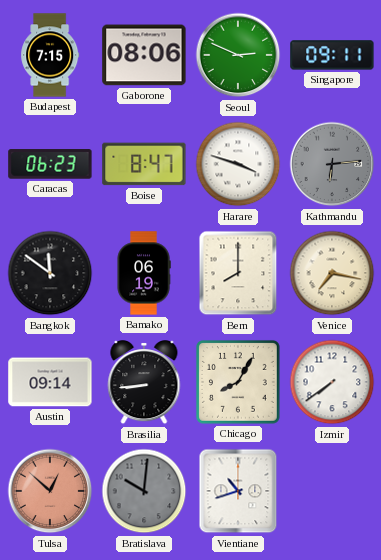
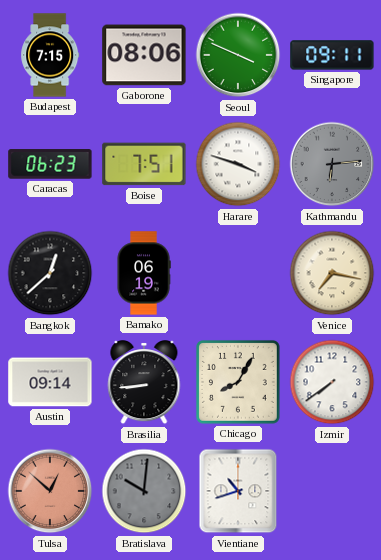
Seoul: 2:49 -> 3:49
Boise: 8:47 -> 7:51
Bangkok: 11:51 -> 12:38
Bern: 8:00 -> none
